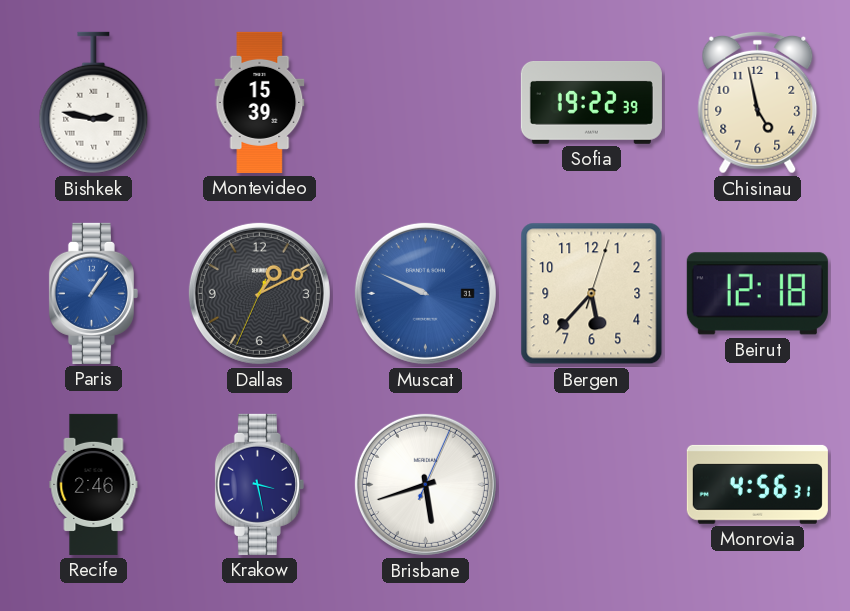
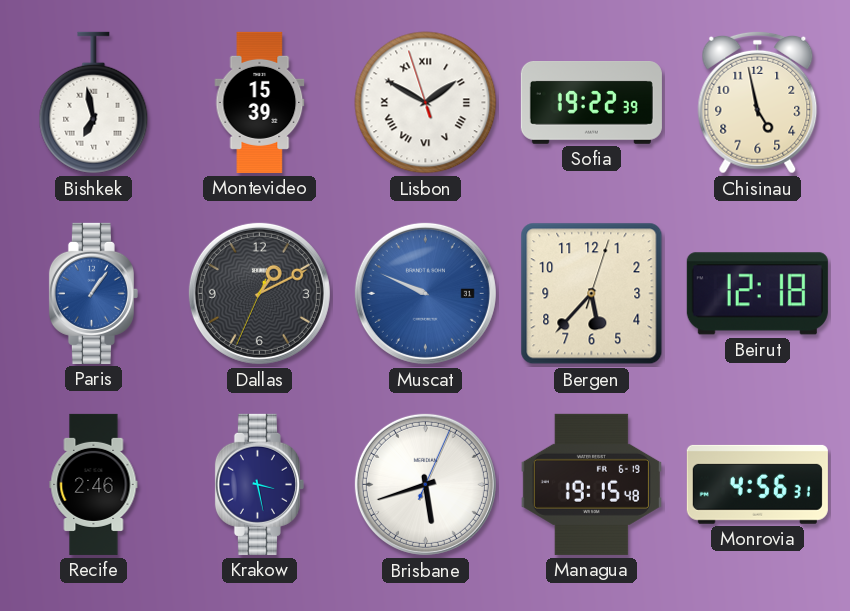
Bishkek: 2:47 -> 6:58
Lisbon: none -> 1:49
Managua: none -> 19:15
